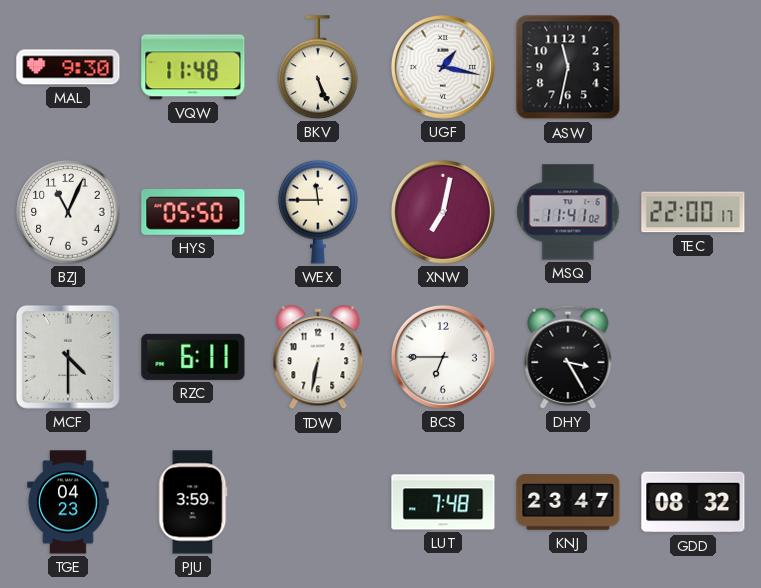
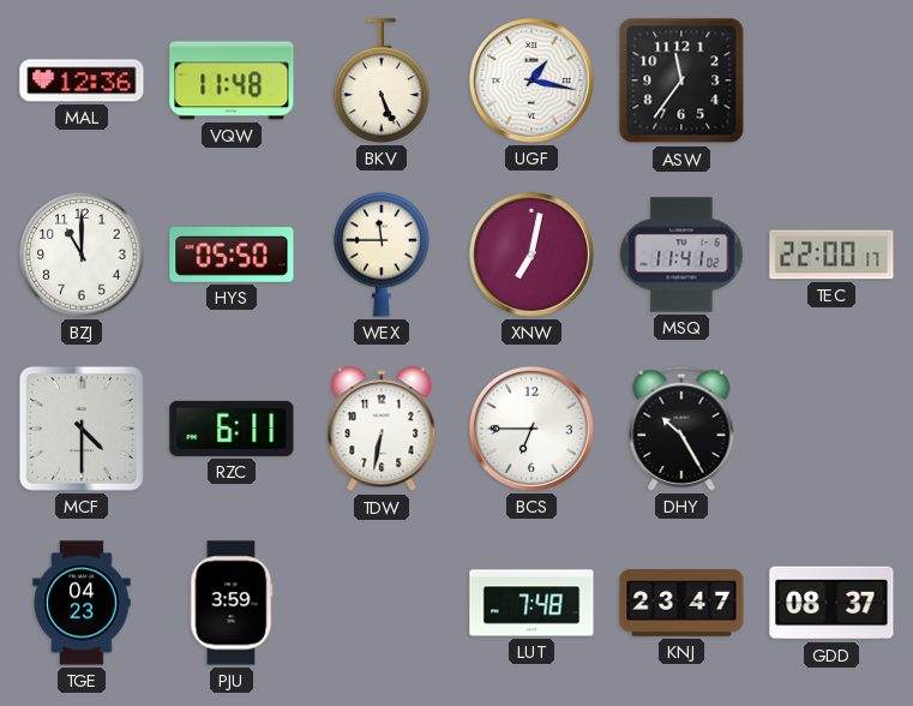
MAL: 9:30 -> 12:36
ASW: 11:32 -> 11:36
BZJ: 11:04 -> 11:00
DHY: 3:25 -> 10:25
GDD: 08:32 -> 08:37
